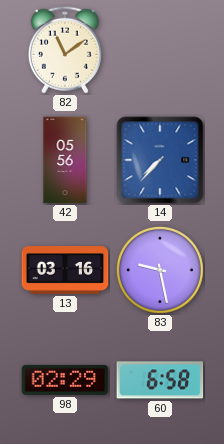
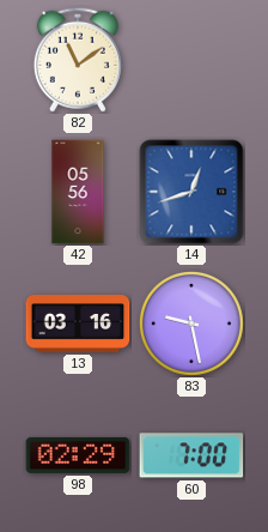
14: 7:37 -> 12:42
60: 6:58 -> 7:00
